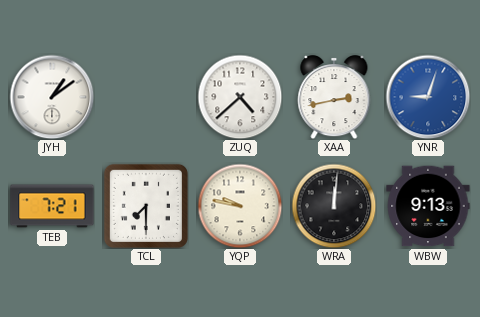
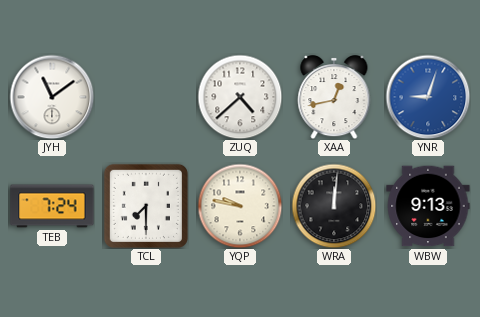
JYH: 1:09 -> 11:09
XAA: 2:43 -> 12:43
TEB: 7:21 -> 7:24
